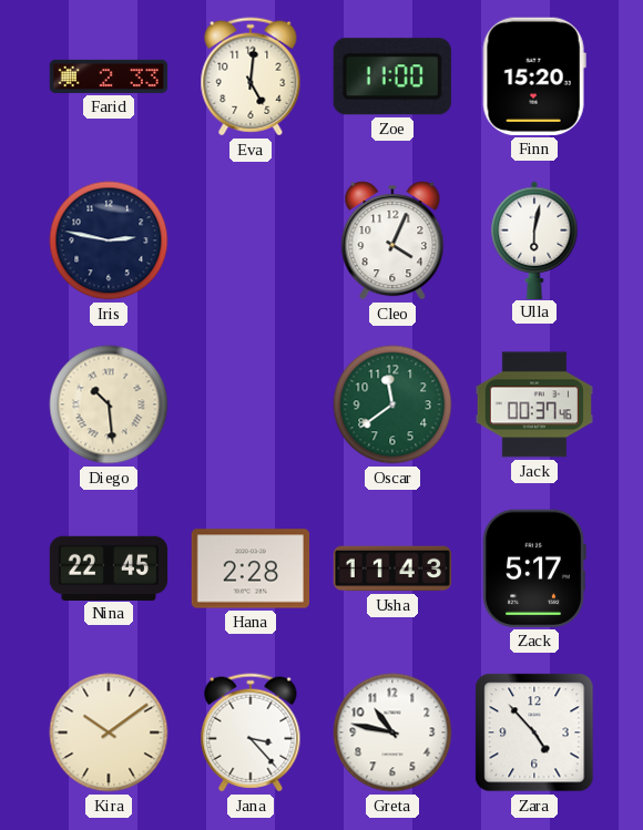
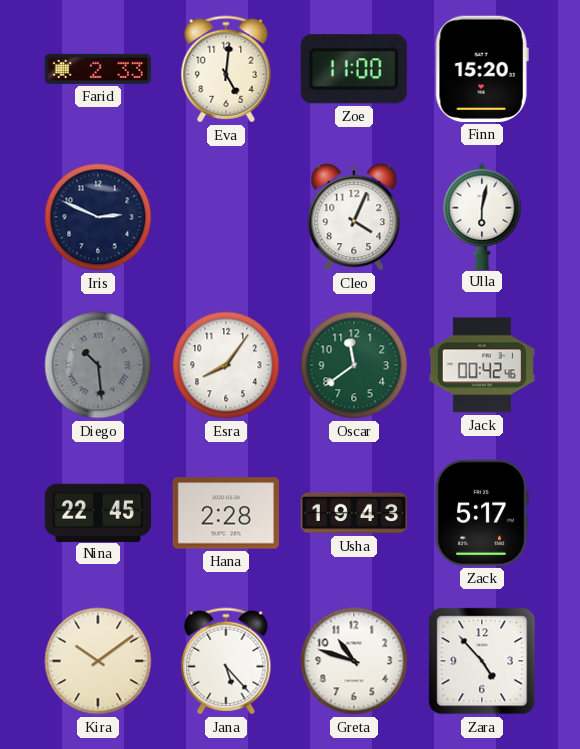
Iris: 2:47 -> 2:49
Diego dial: cream -> grey
Esra: none -> 8:06
Jack: 00:37 -> 00:42
Usha: 11:43 -> 19:43
Jana: 3:23 -> 5:23
Greta: 10:47 -> 10:48
